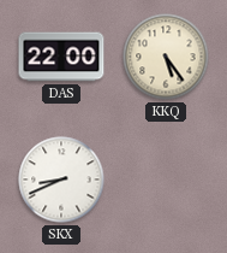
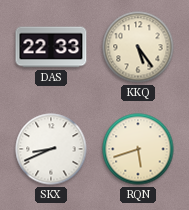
DAS: 22:00 -> 22:33
RQN: none -> 5:42
